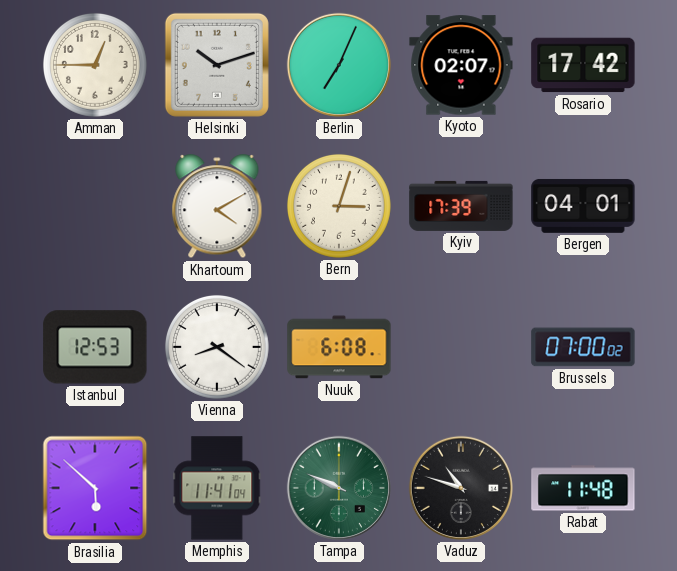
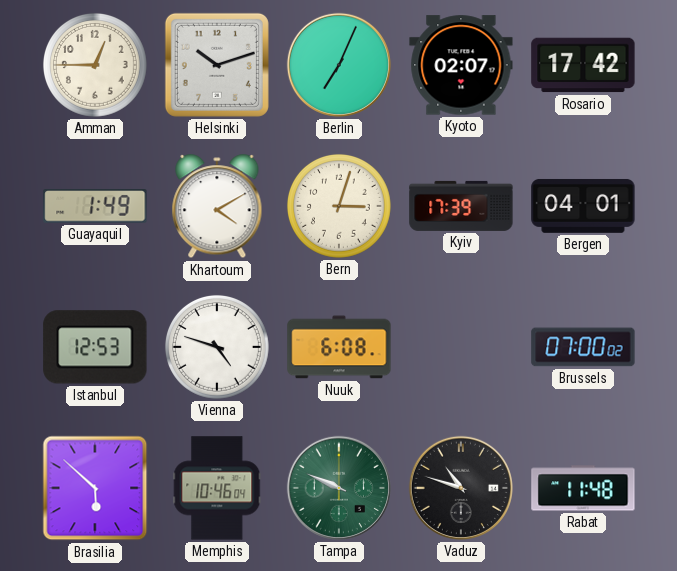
Guayaquil: none -> 1:49
Vienna: 8:21 -> 4:48
Memphis: 11:41 -> 10:46
